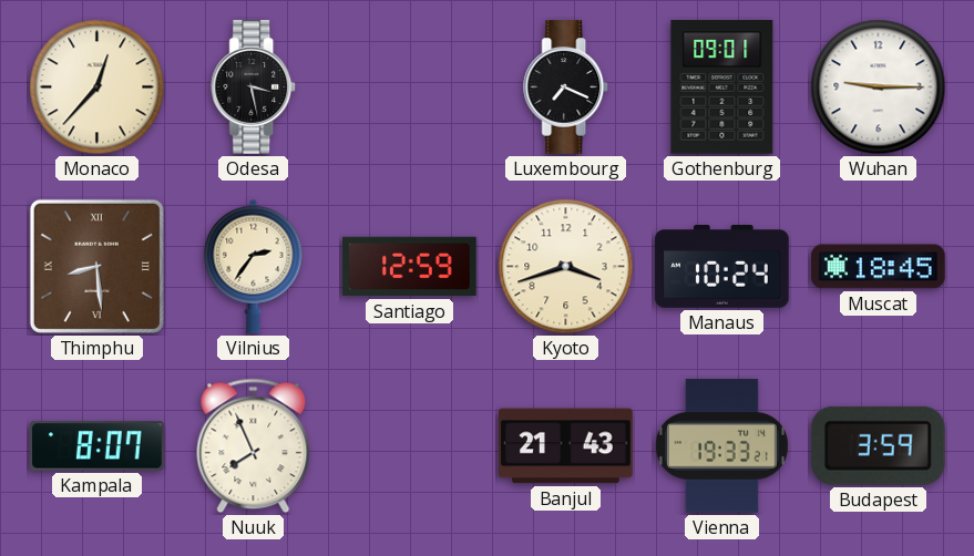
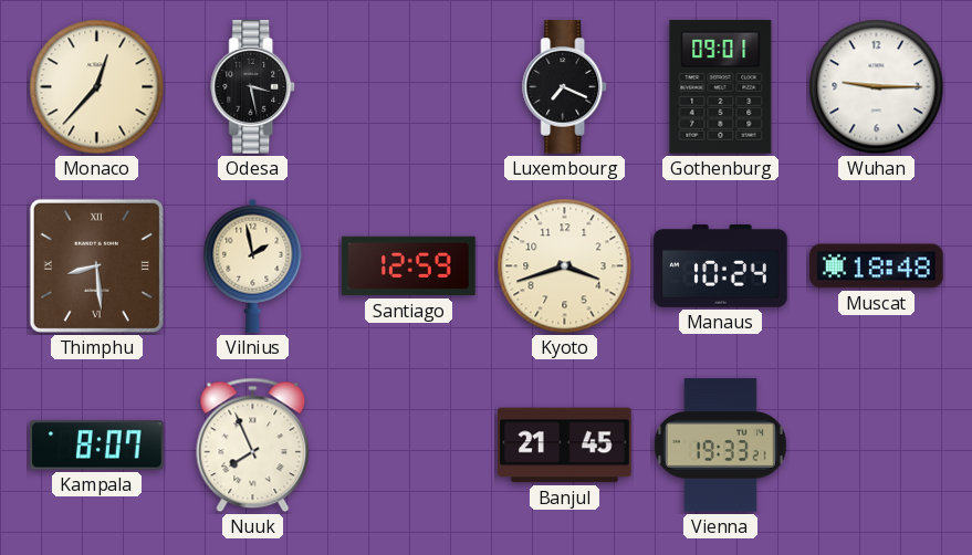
Vilnius: 2:36 -> 1:58
Muscat: 18:45 -> 18:48
Banjul: 21:43 -> 21:45
Budapest: 3:59 -> none
